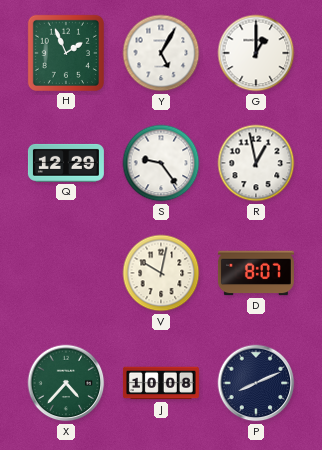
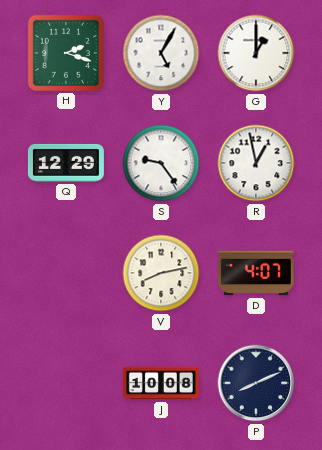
H: 1:56 -> 2:18
V: 10:02 -> 8:13
D: 8:07 -> 4:07
X: 4:37 -> none
